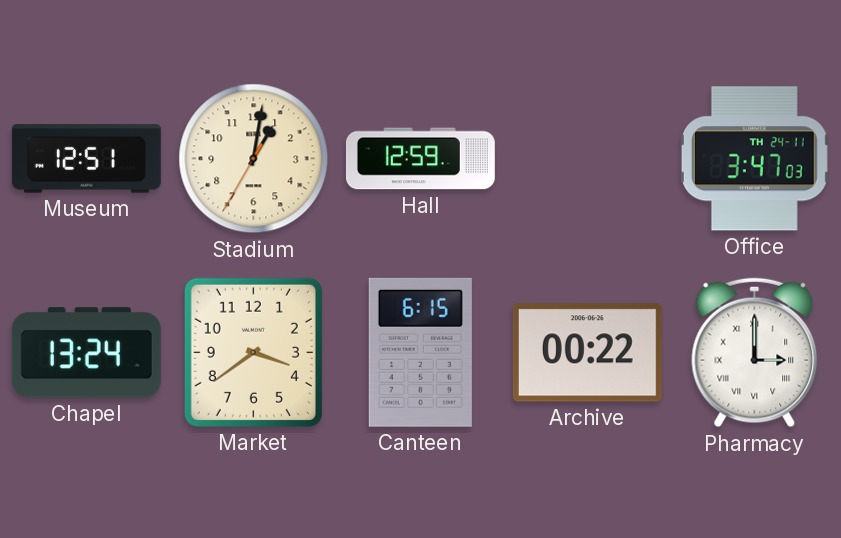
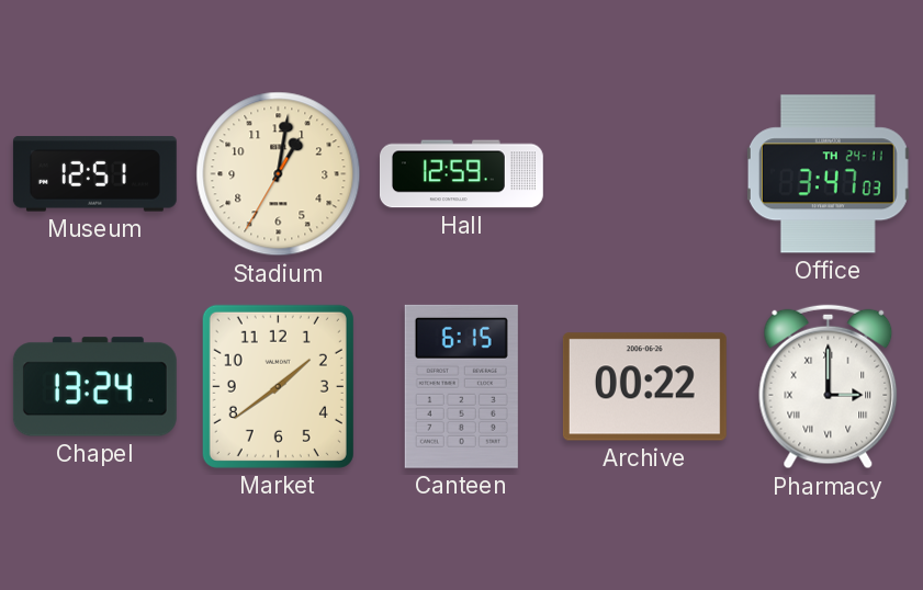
Market: 3:39 -> 1:39
